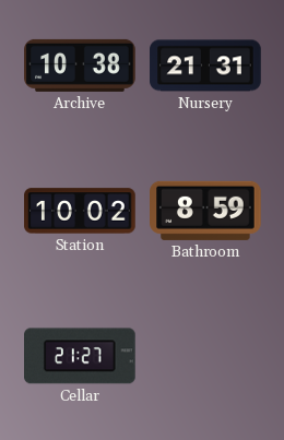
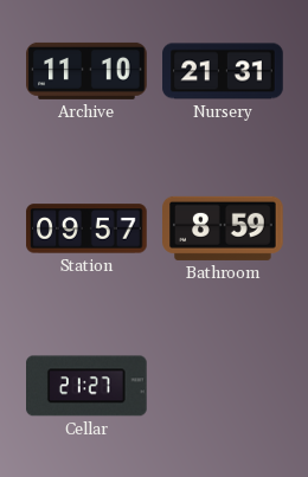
Archive: 10:38 -> 11:10
Station: 10:02 -> 09:57
